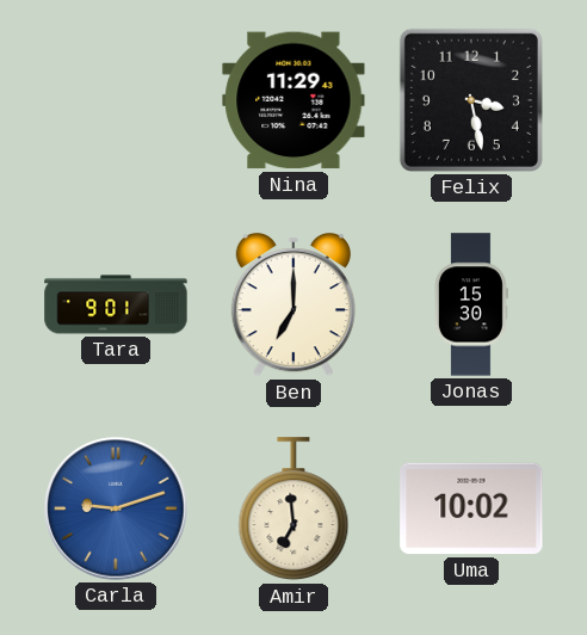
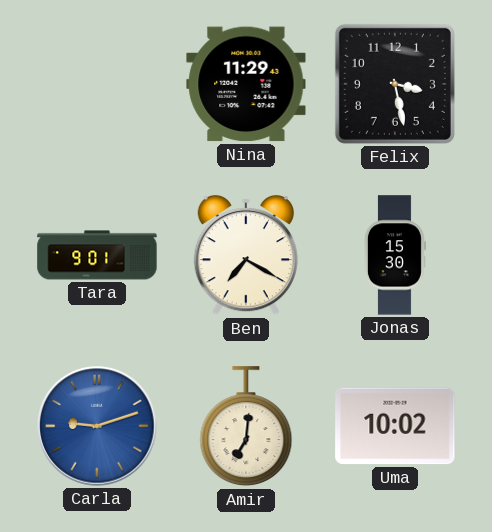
Ben: 7:00 -> 7:20
Amir: 6:59 -> 7:01
